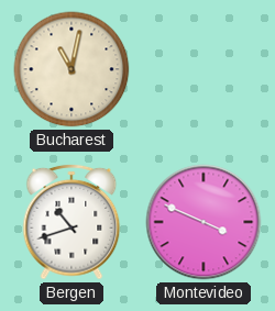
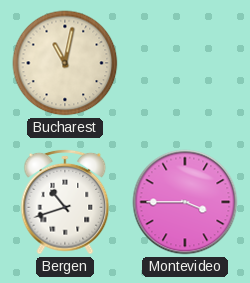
Montevideo: 3:49 -> 3:45
